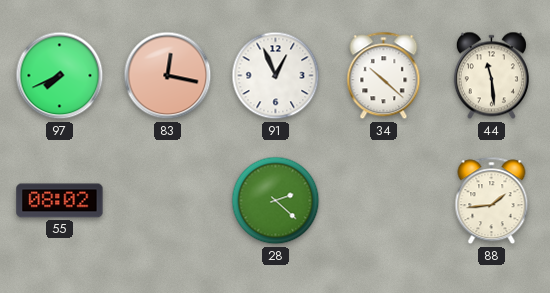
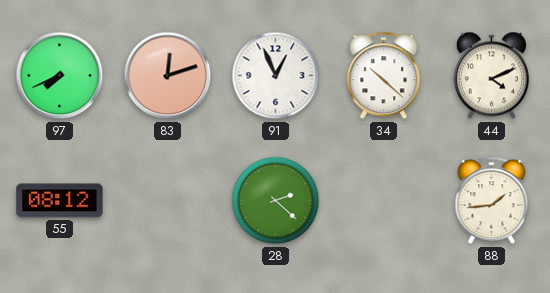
83: 12:17 -> 12:12
44: 11:29 -> 4:11
55: 08:02 -> 08:12
